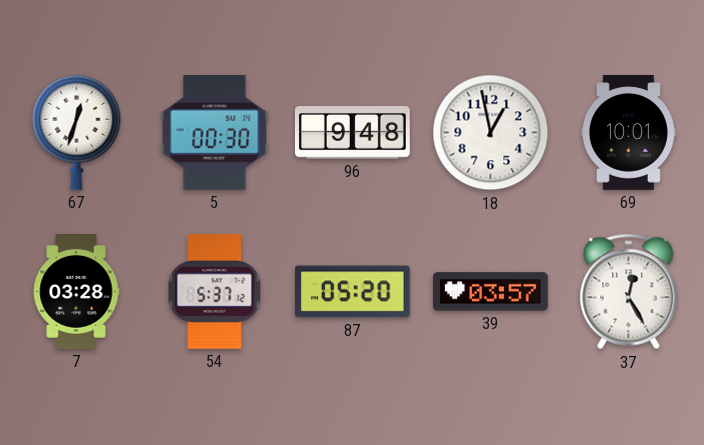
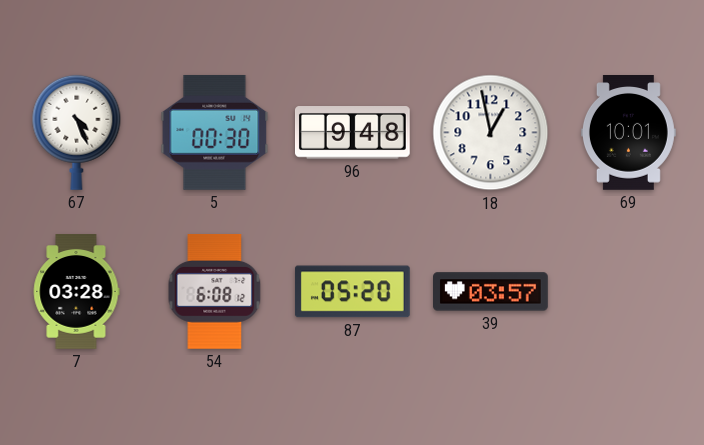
67: 12:33 -> 4:26
54: 5:37 -> 6:08
37: 12:25 -> none
